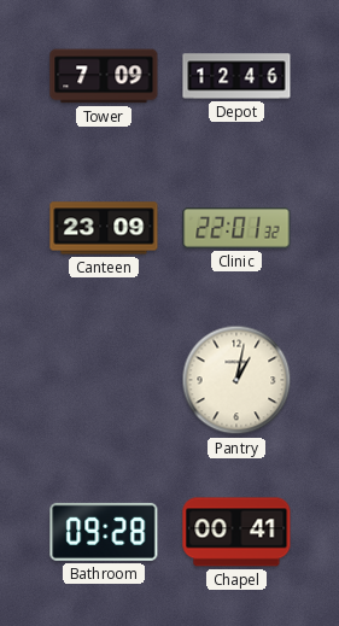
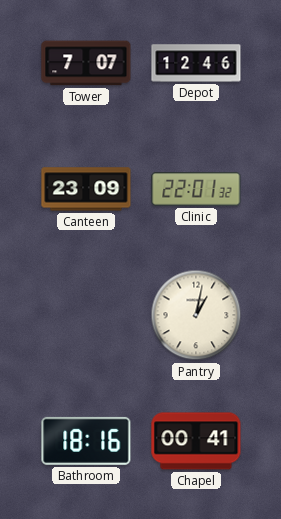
Tower: 7:09 -> 7:07
Bathroom: 09:28 -> 18:16
